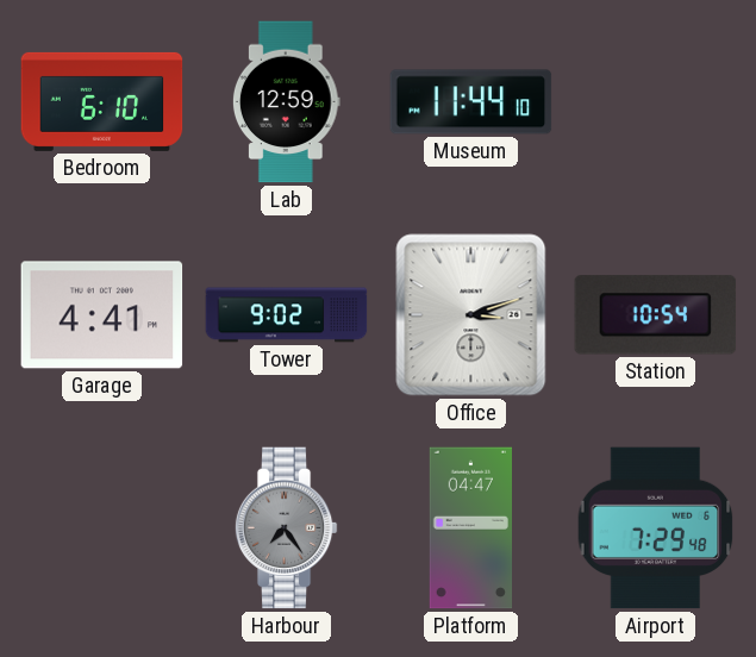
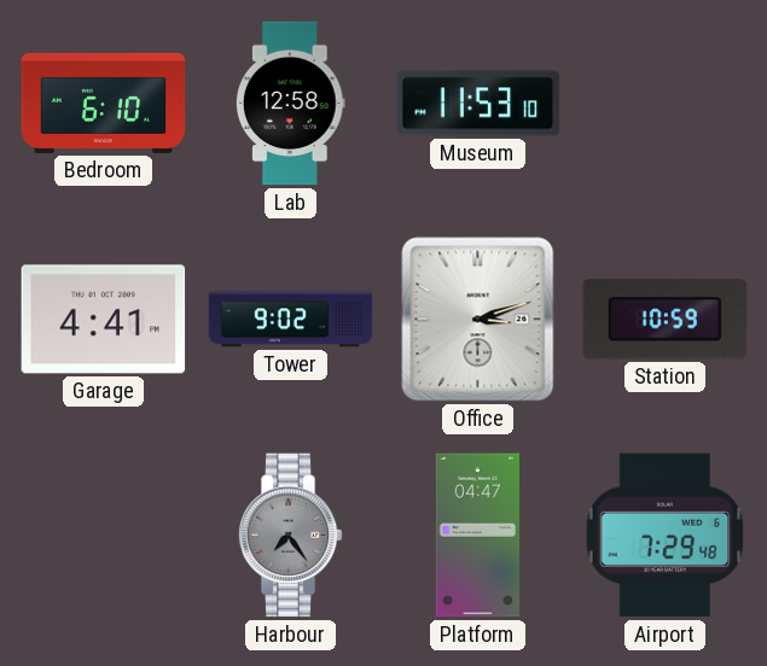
Lab: 12:59 -> 12:58
Museum: 11:44 -> 11:53
Station: 10:54 -> 10:59
